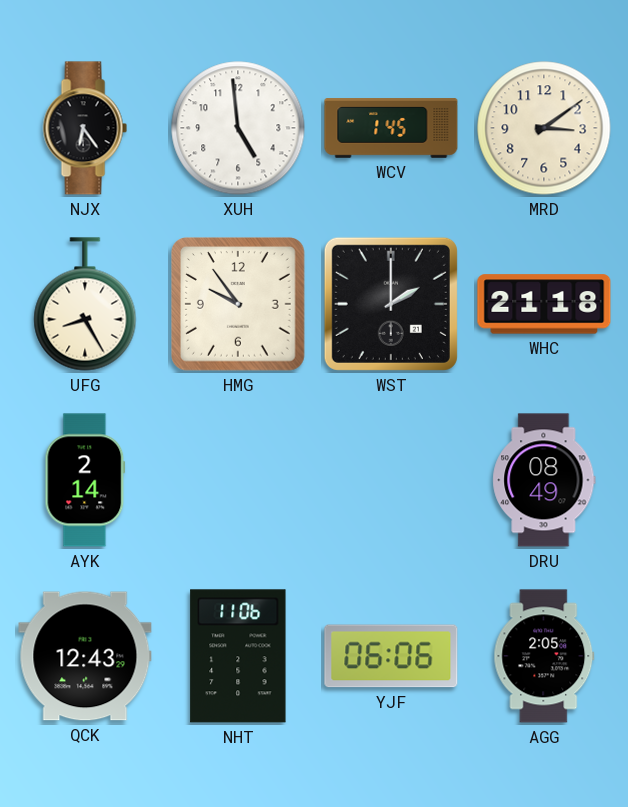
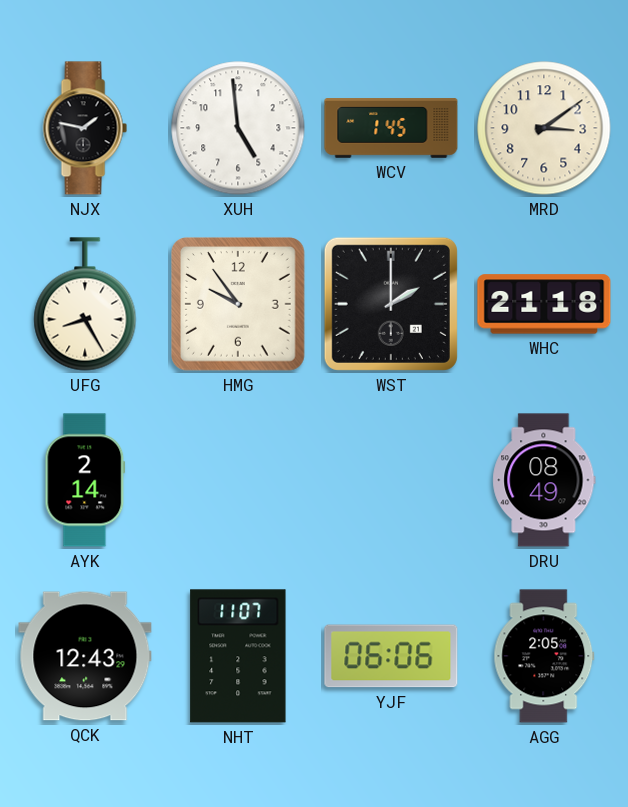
NJX: 6:24 -> 1:47
NHT: 11:06 -> 11:07
